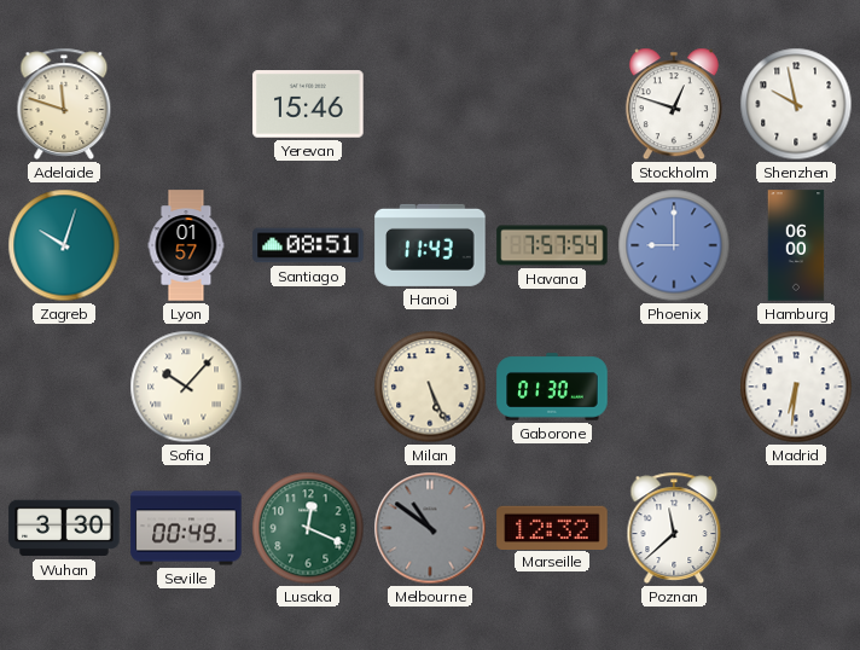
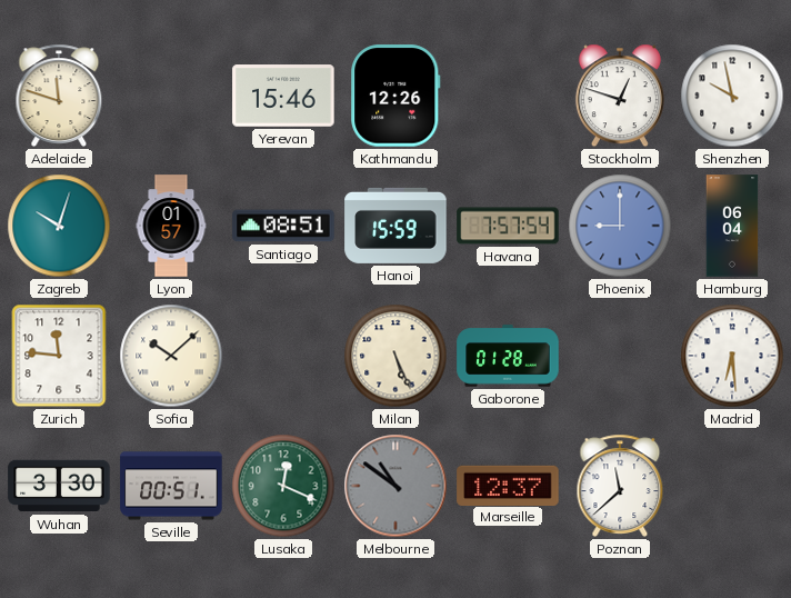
Kathmandu: none -> 12:26
Hanoi: 11:43 -> 15:59
Hamburg: 06:00 -> 06:04
Zurich: none -> 11:46
Sofia: 10:07 -> 10:08
Gaborone: 01:30 -> 01:28
Madrid: 6:31 -> 6:29
Seville: 00:49 -> 00:51
Marseille: 12:32 -> 12:37
